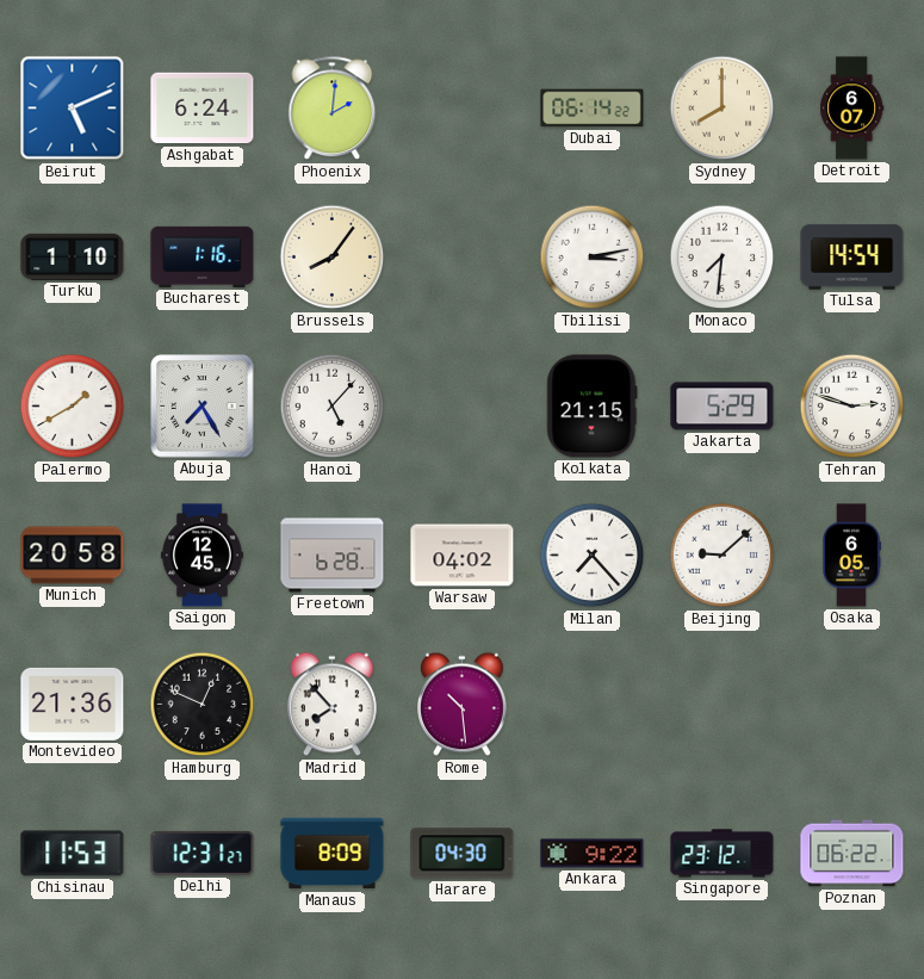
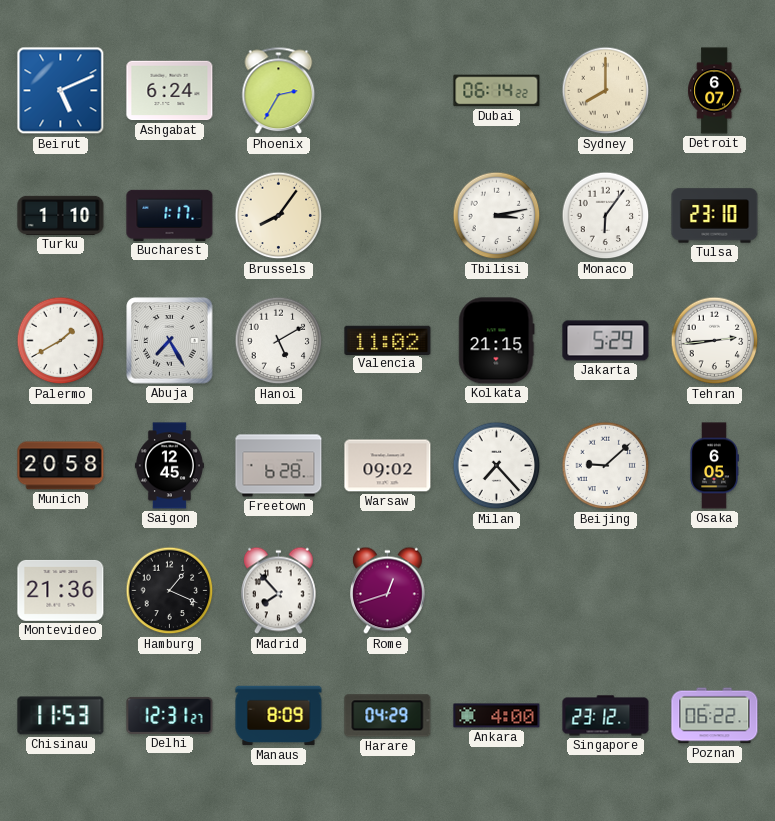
Phoenix: 2:01 -> 2:35
Bucharest: 1:16 -> 1:17
Monaco: 7:31 -> 6:06
Tulsa: 14:54 -> 23:10
Hanoi: 5:07 -> 5:10
Valencia: none -> 11:02
Tehran: 2:48 -> 2:44
Warsaw: 04:02 -> 09:02
Hamburg: 12:49 -> 1:19
Rome: 10:29 -> 12:42
Harare: 04:30 -> 04:29
Ankara: 9:22 -> 4:00
